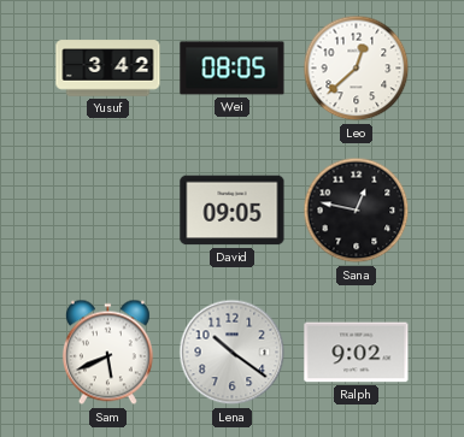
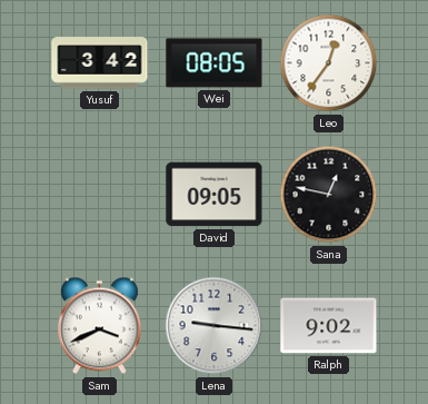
Leo: 12:38 -> 12:36
Sam: 5:41 -> 3:41
Lena: 10:21 -> 9:16
